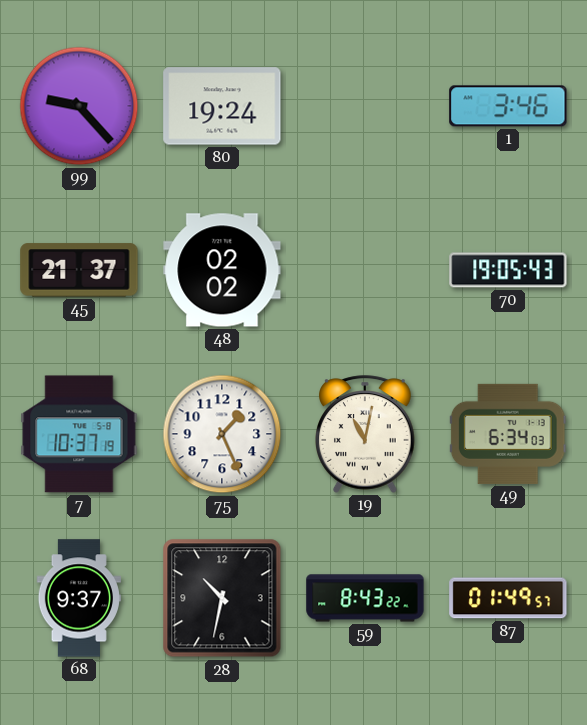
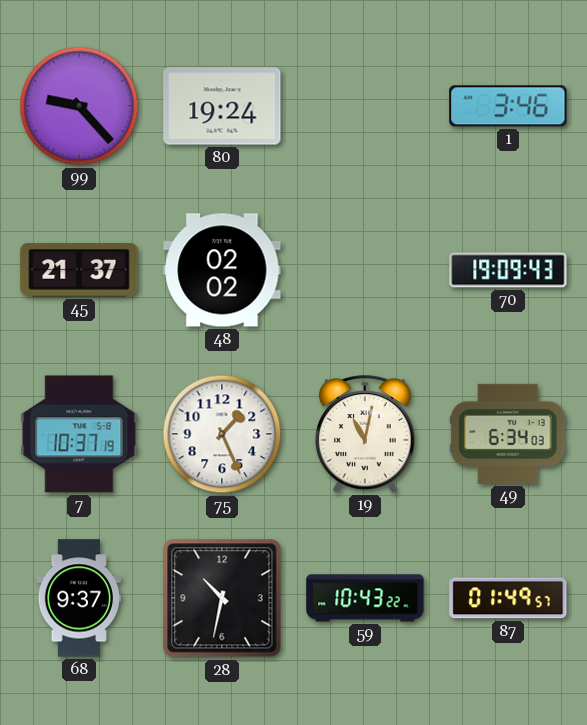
70: 19:05 -> 19:09
59: 8:43 -> 10:43
